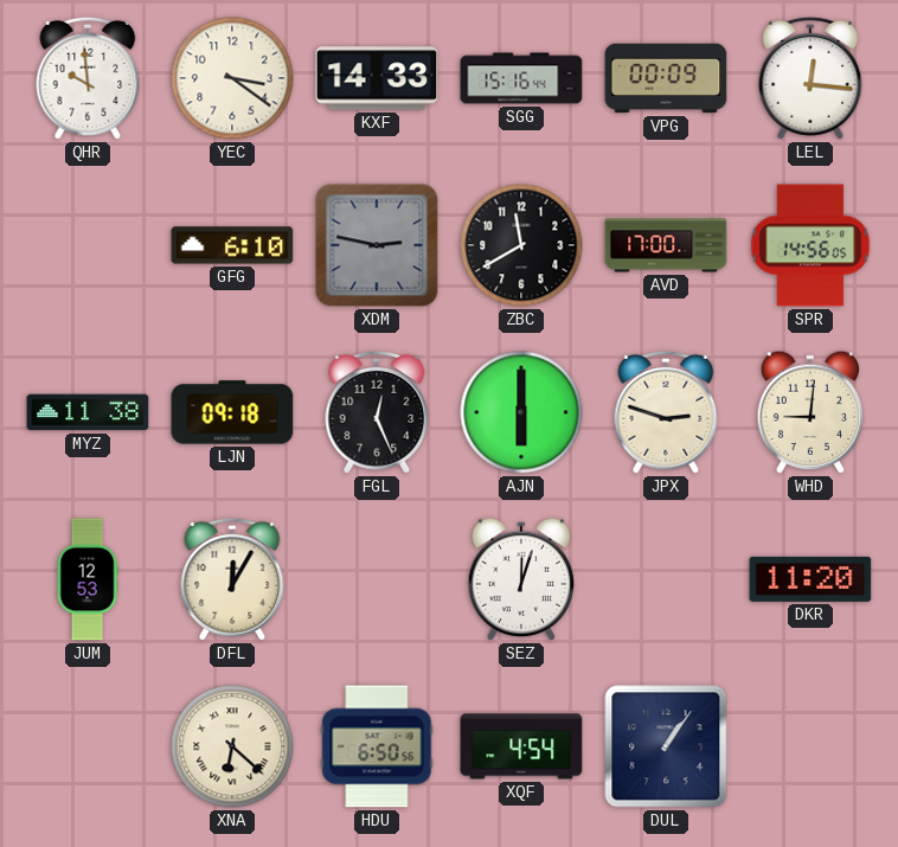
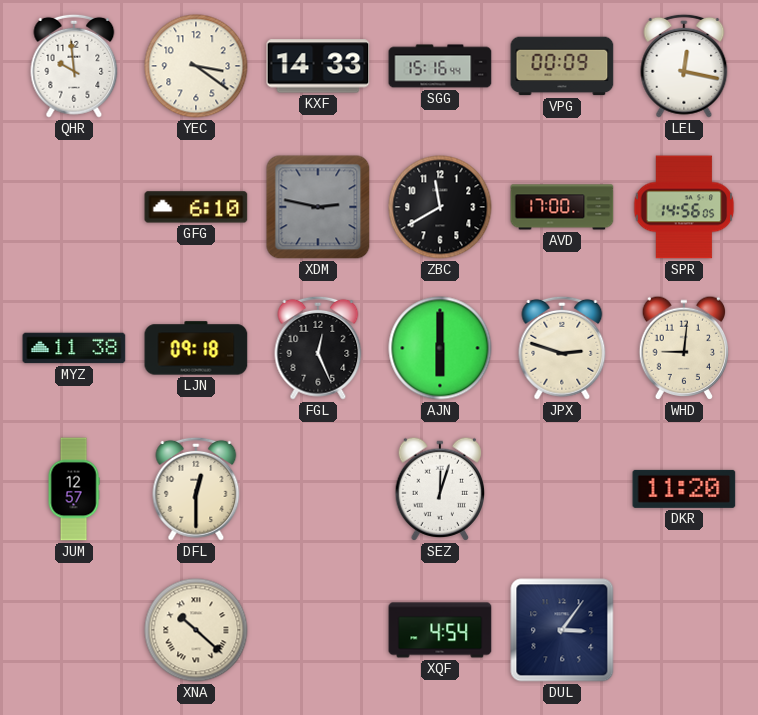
LEL: 12:16 -> 12:17
JUM: 12:53 -> 12:57
DFL: 12:05 -> 12:30
XNA: 6:22 -> 10:22
HDU: 6:50 -> none
DUL: 1:06 -> 3:06
